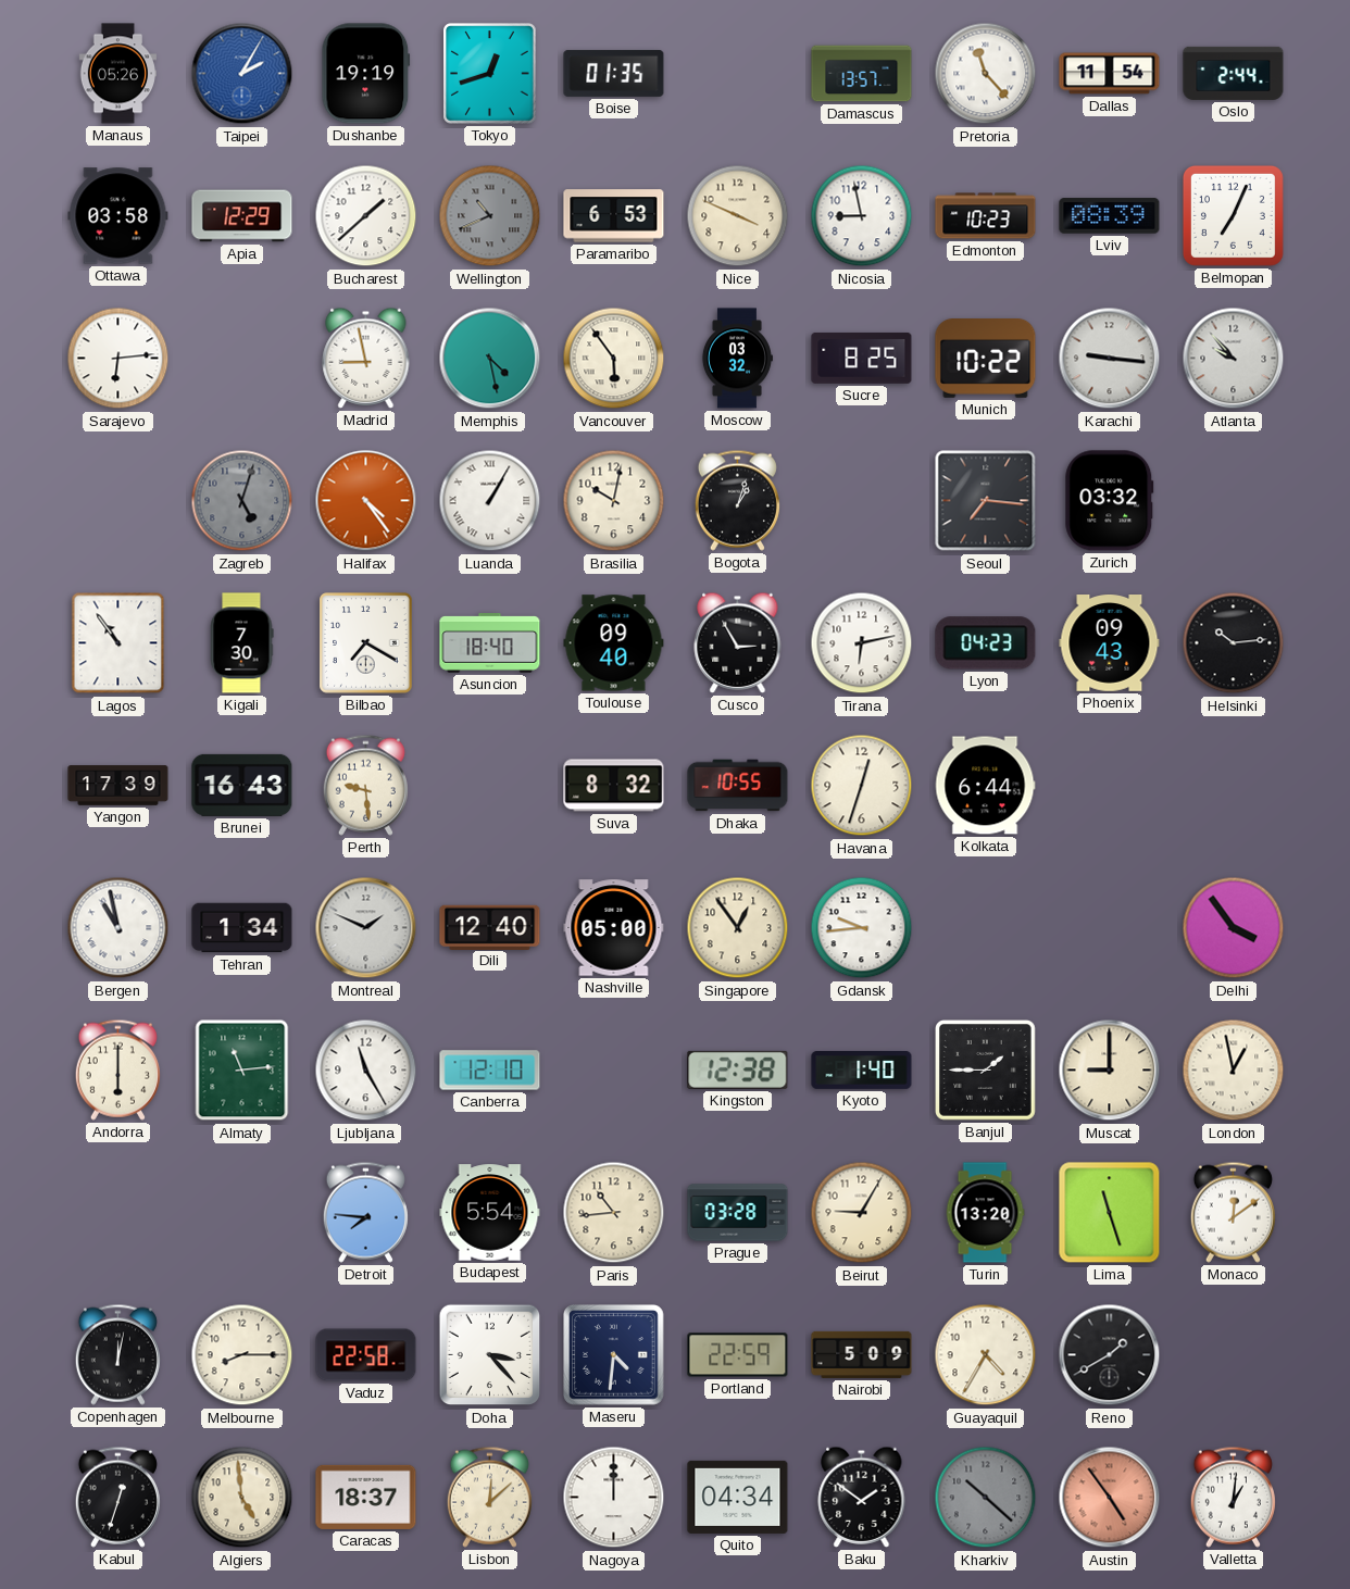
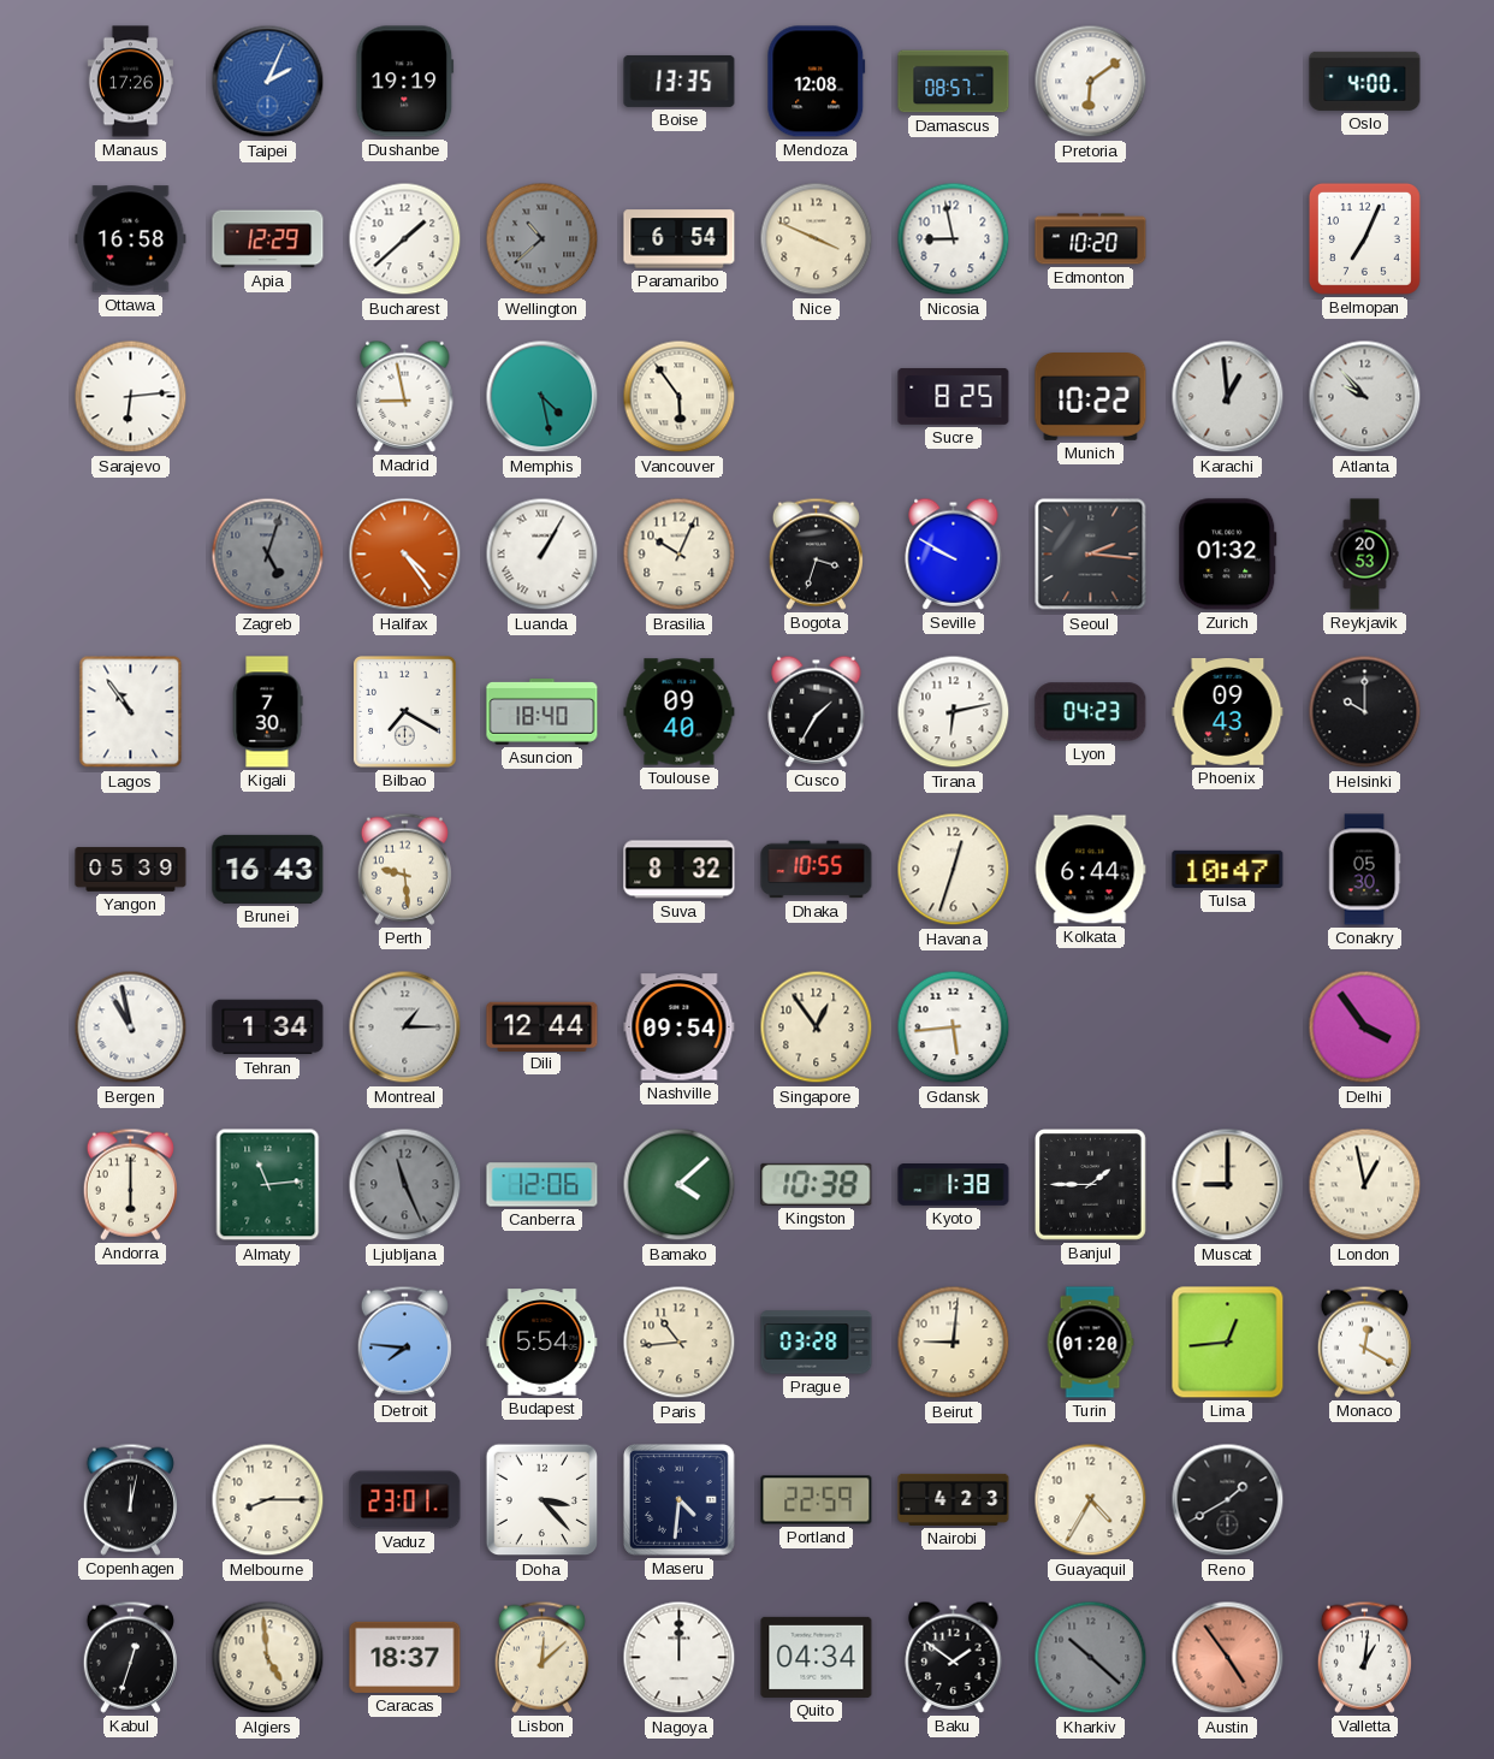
Manaus: 05:26 -> 17:26
Taipei: 2:05 -> 2:04
Tokyo: 12:42 -> none
Boise: 01:35 -> 13:35
Mendoza: none -> 12:08
Damascus: 13:57 -> 08:57
Pretoria: 11:23 -> 6:09
Dallas: 11:54 -> none
Oslo: 2:44 -> 4:00
Ottawa: 03:58 -> 16:58
Wellington: 10:41 -> 10:38
Paramaribo: 6:53 -> 6:54
Edmonton: 10:23 -> 10:20
Lviv: 08:39 -> none
Moscow: 03:32 -> none
Karachi: 9:16 -> 12:59
Brasilia: 10:02 -> 10:04
Bogota: 1:03 -> 3:33
Seville: none -> 9:50
Seoul: 7:16 -> 2:16
Zurich: 03:32 -> 01:32
Reykjavik: none -> 20:53
Cusco: 2:55 -> 1:35
Helsinki: 10:14 -> 10:00
Yangon: 17:39 -> 05:39
Tulsa: none -> 10:47
Conakry: none -> 05:30
Montreal: 1:49 -> 1:15
Dili: 12:40 -> 12:44
Nashville: 05:00 -> 09:54
Gdansk: 9:44 -> 5:44
Ljubljana: 11:25 -> 11:26
Ljubljana dial: white -> grey
Canberra: 12:10 -> 12:06
Bamako: none -> 4:08
Kingston: 12:38 -> 10:38
Kyoto: 1:40 -> 1:38
Beirut: 9:05 -> 9:01
Turin: 13:20 -> 01:20
Lima: 11:27 -> 12:44
Monaco: 12:09 -> 12:20
Vaduz: 22:58 -> 23:01
Nairobi: 5:09 -> 4:23
